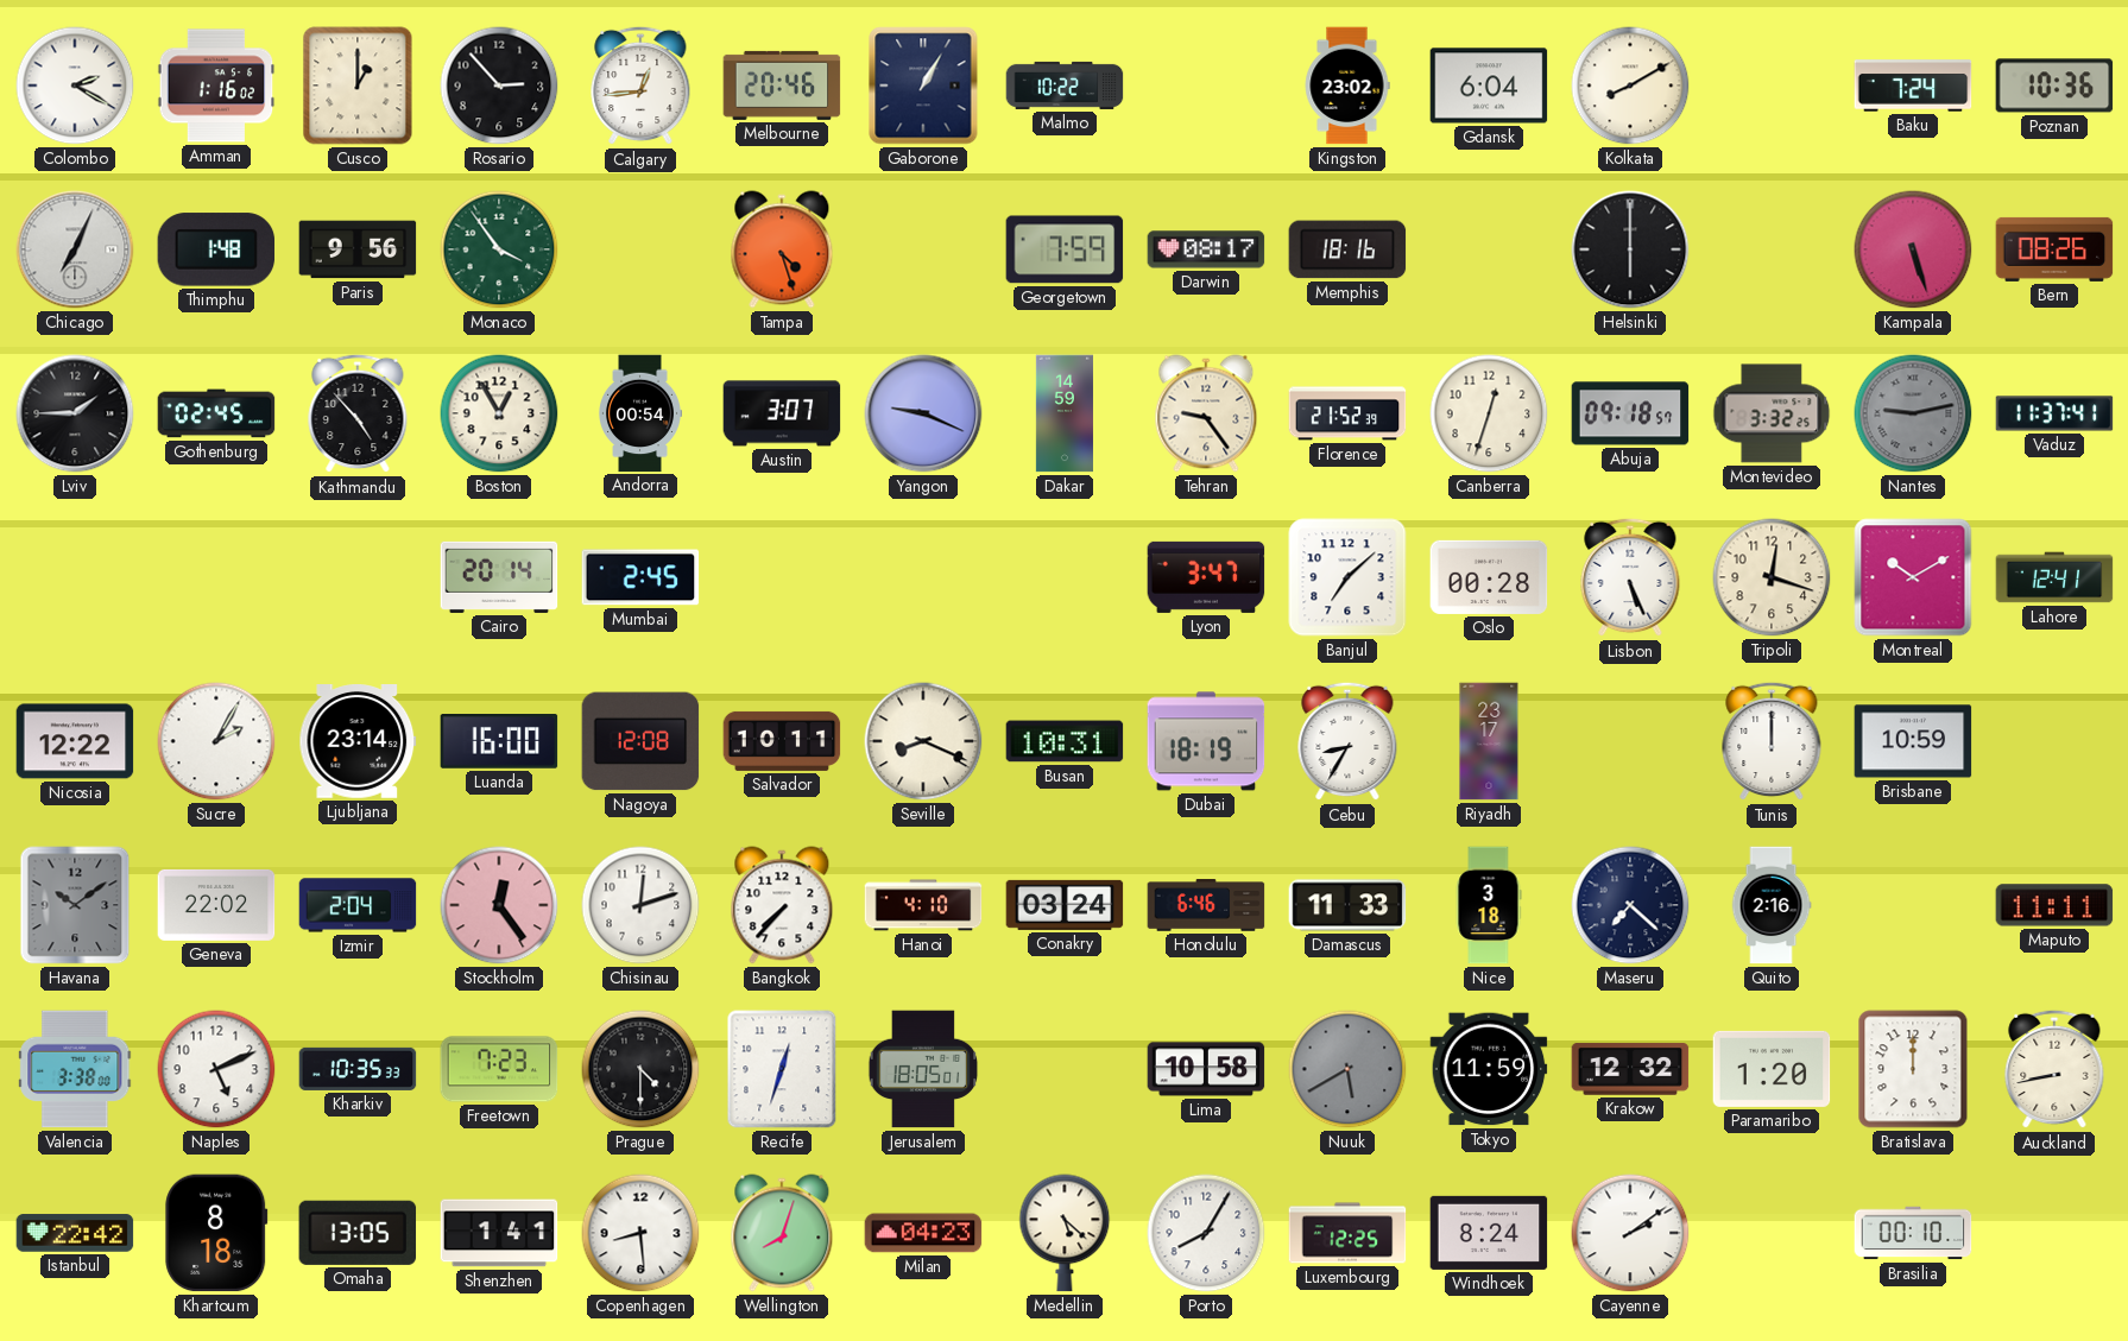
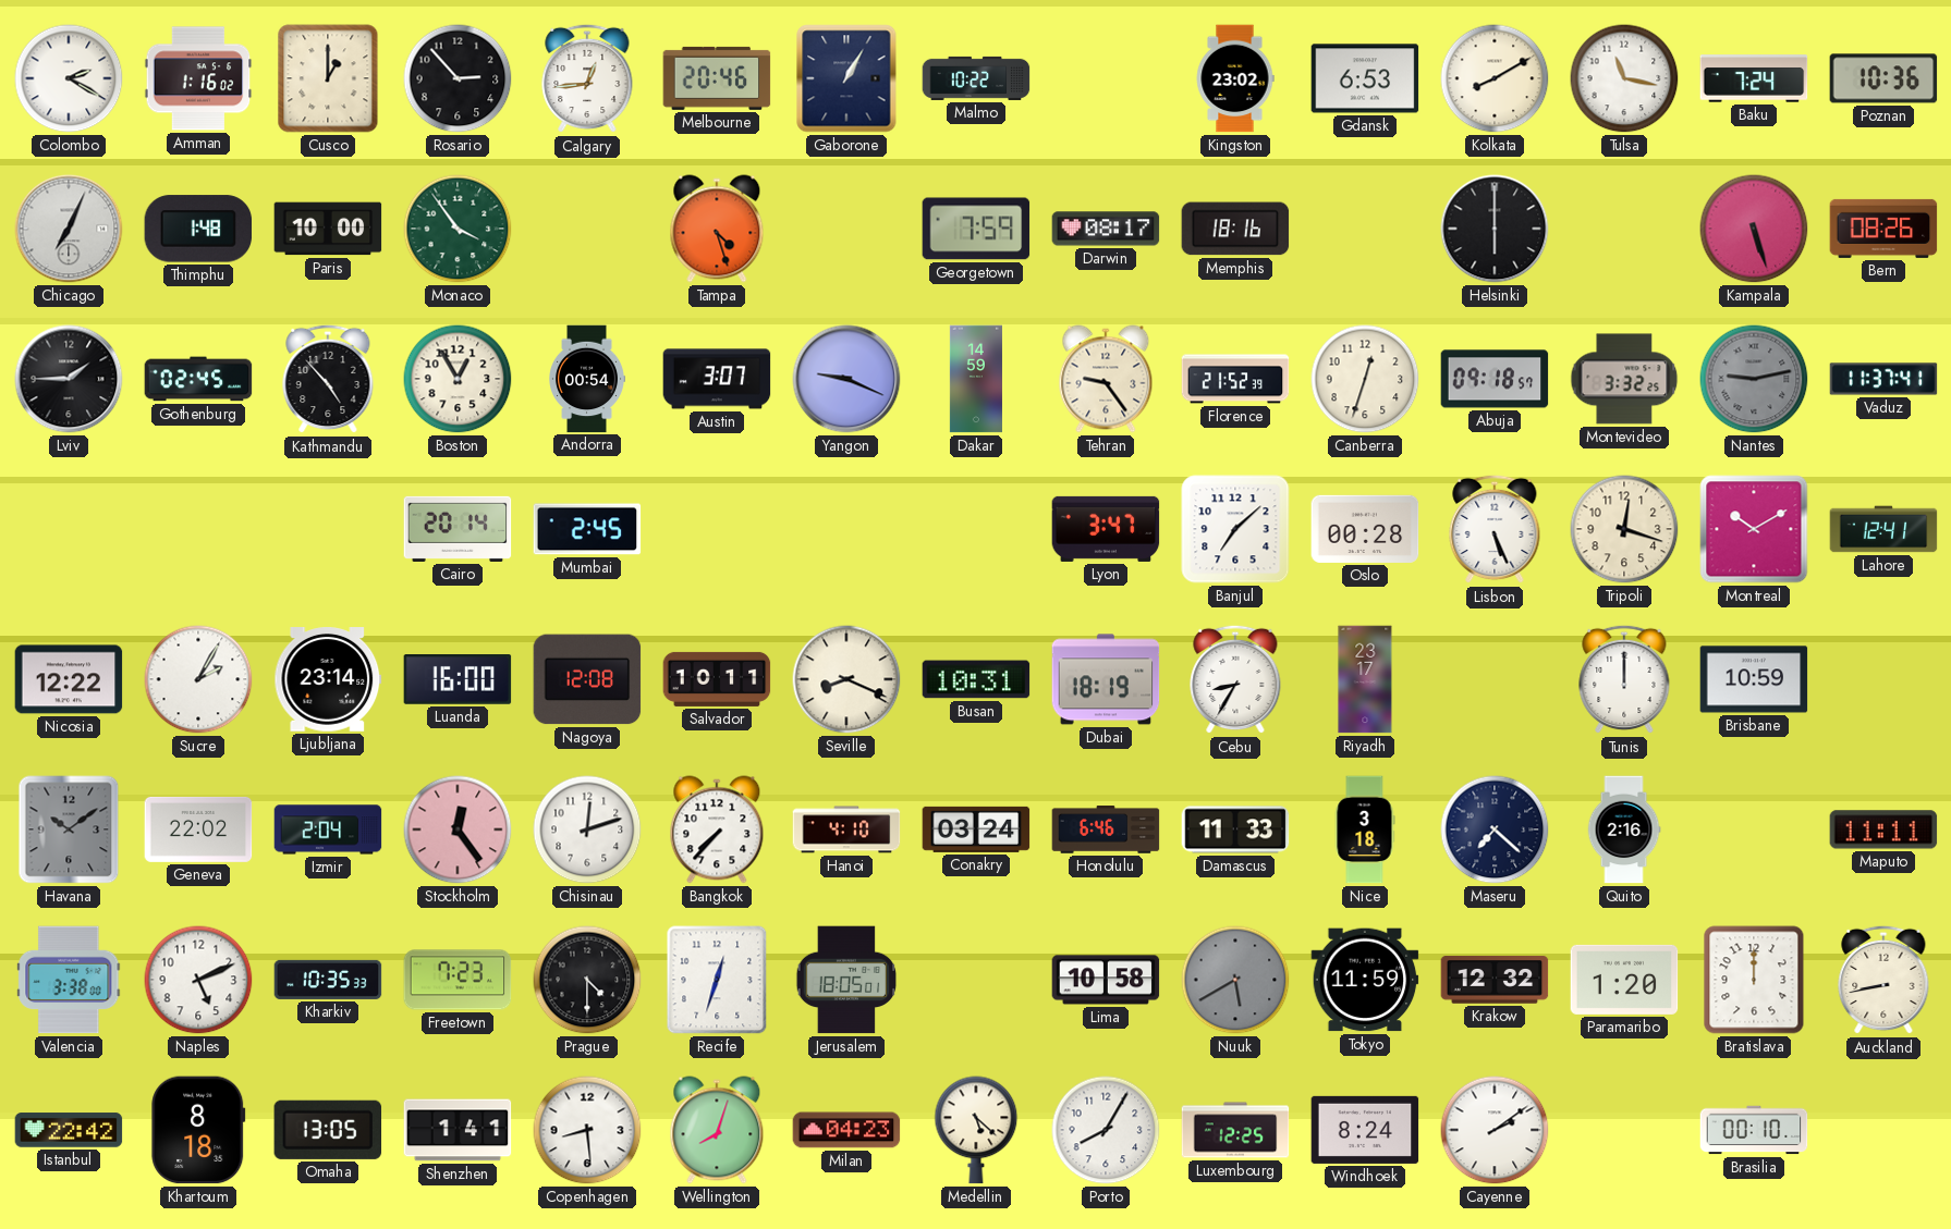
Gdansk: 6:04 -> 6:53
Tulsa: none -> 11:17
Paris: 9:56 -> 10:00
